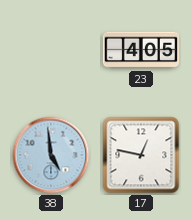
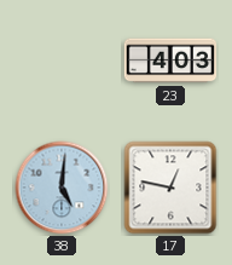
23: 4:05 -> 4:03
38: 4:59 -> 5:01
